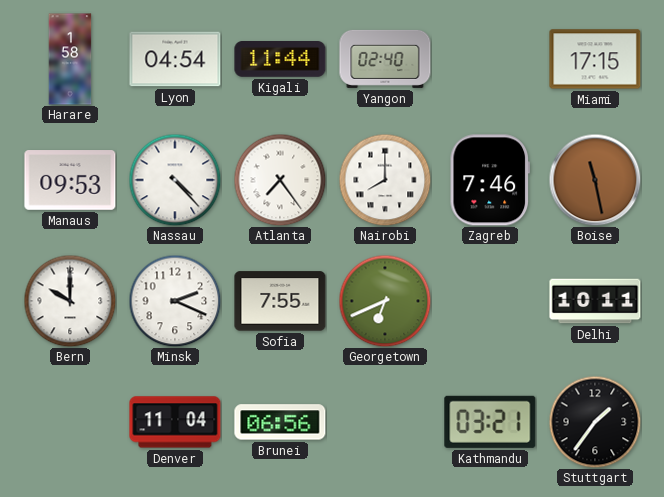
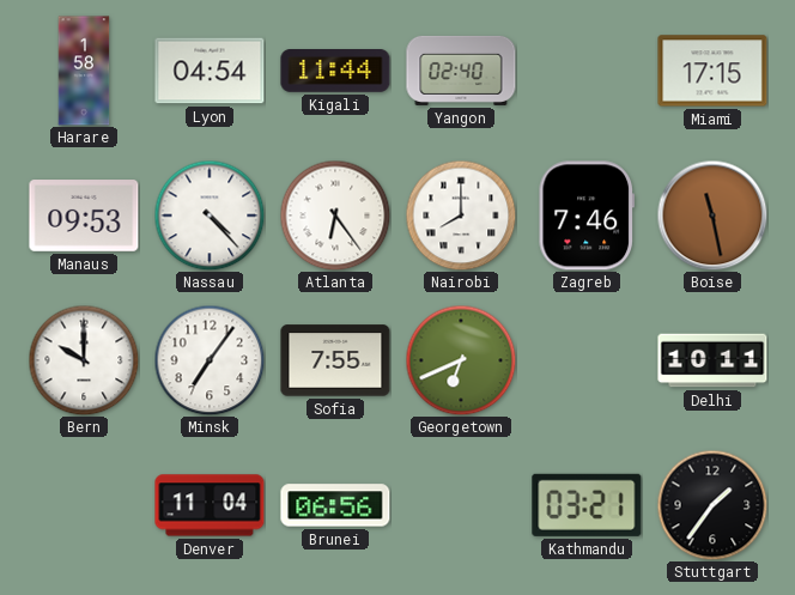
Atlanta: 7:24 -> 6:24
Minsk: 2:19 -> 7:06
